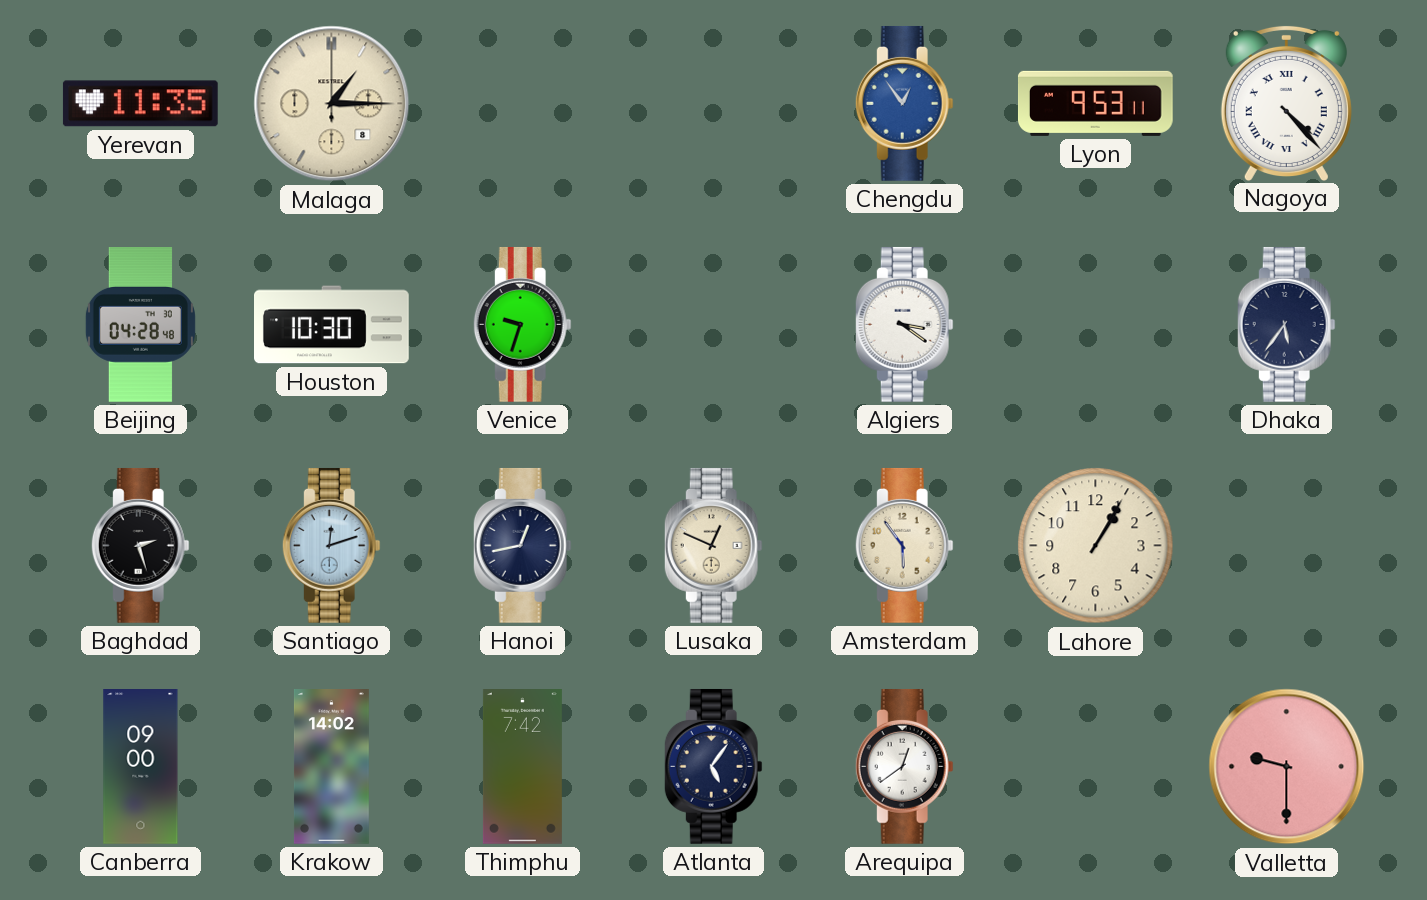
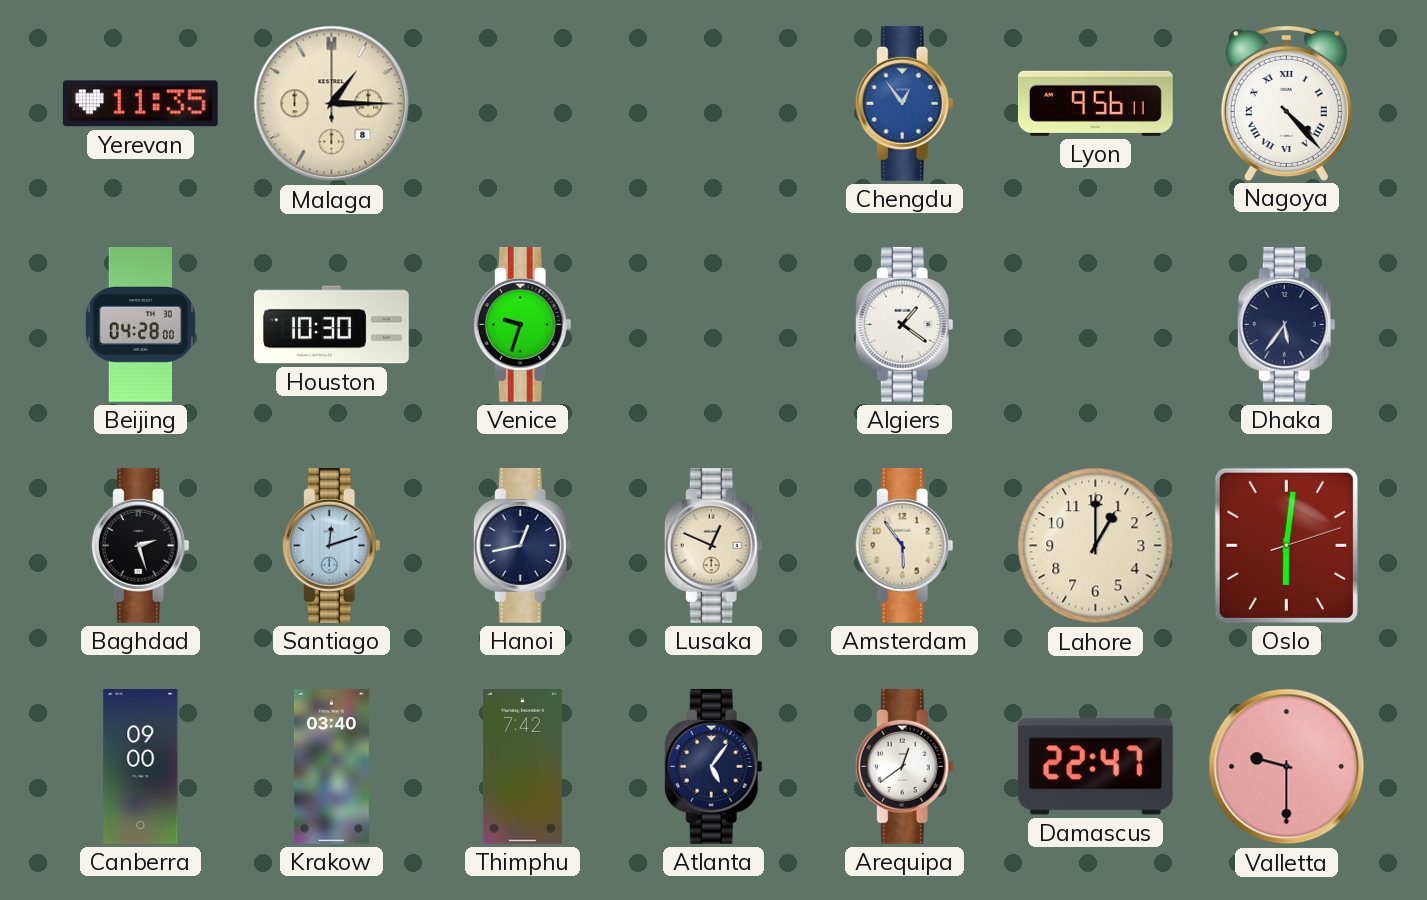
Lyon: 9:53 -> 9:56
Beijing: 04:28:48 -> 04:28:00
Algiers: 3:21 -> 1:21
Lahore: 1:05 -> 1:00
Oslo: none -> 6:01
Krakow: 14:02 -> 03:40
Damascus: none -> 22:47
